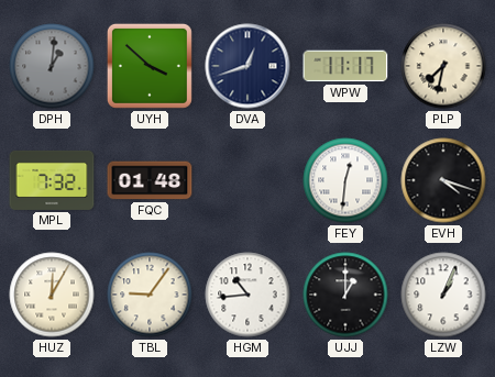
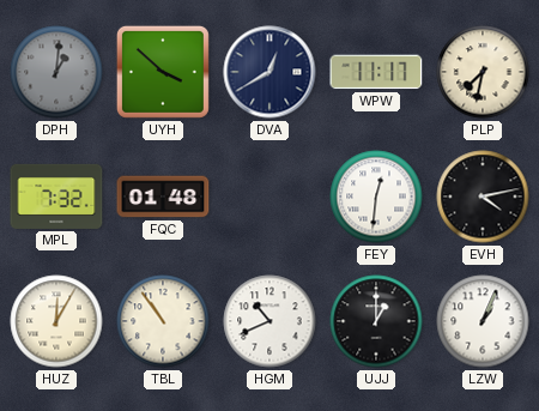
DVA: 12:42 -> 12:40
EVH: 4:18 -> 4:13
TBL: 9:06 -> 10:54
HGM: 10:44 -> 10:41
